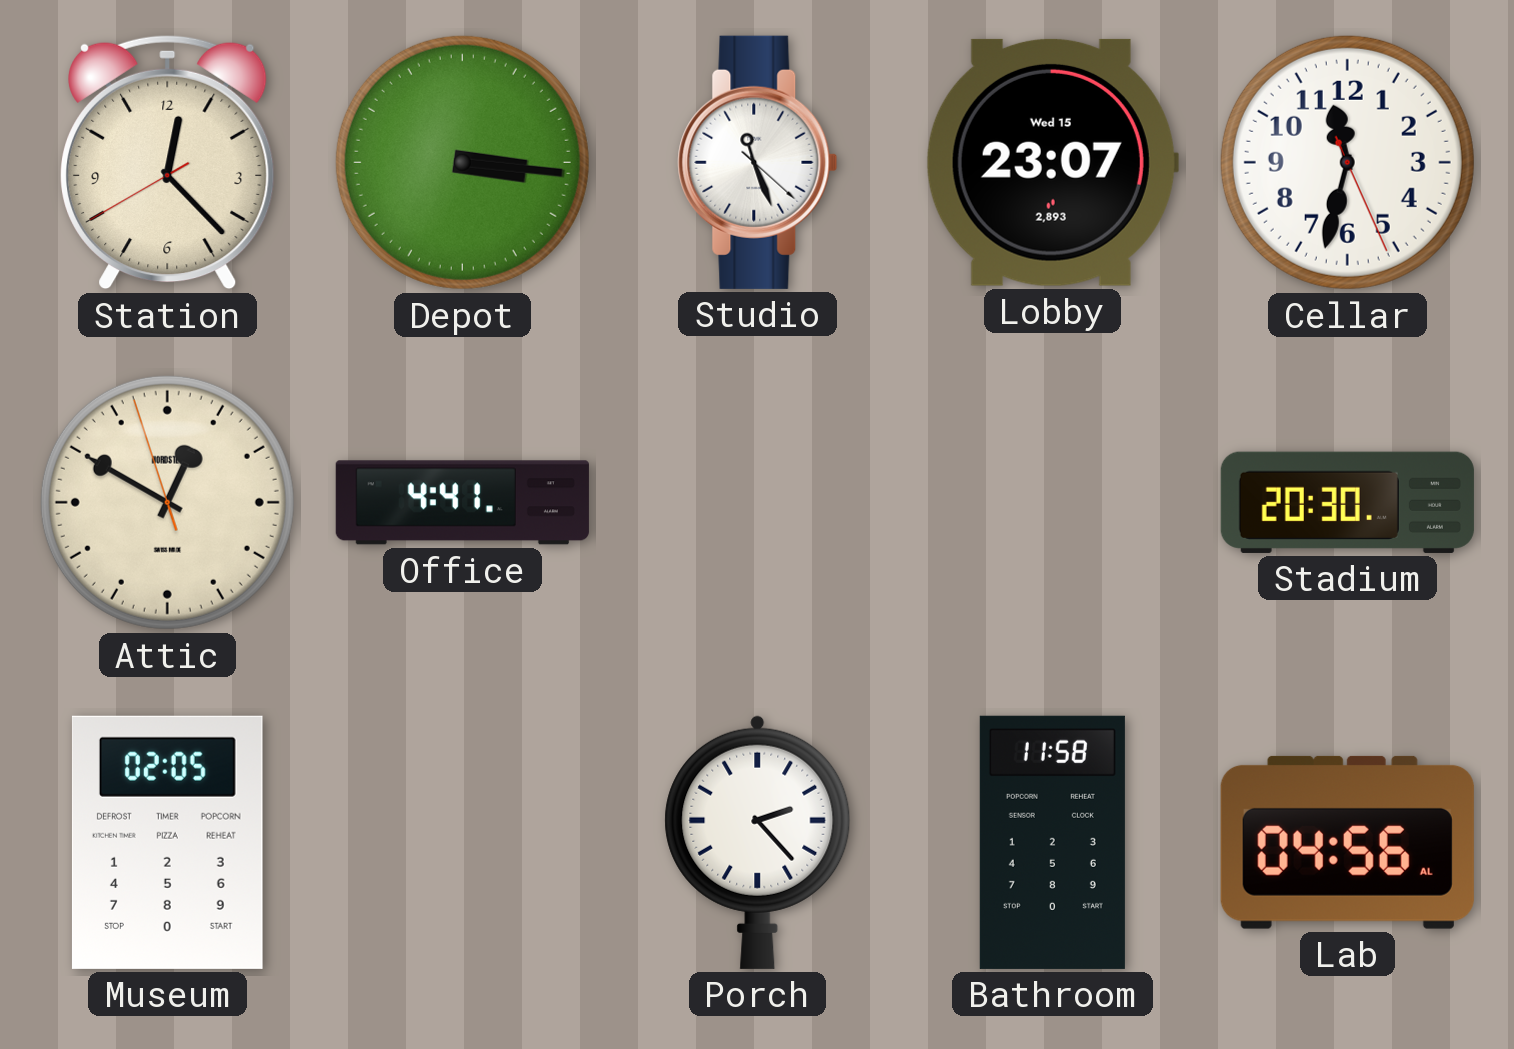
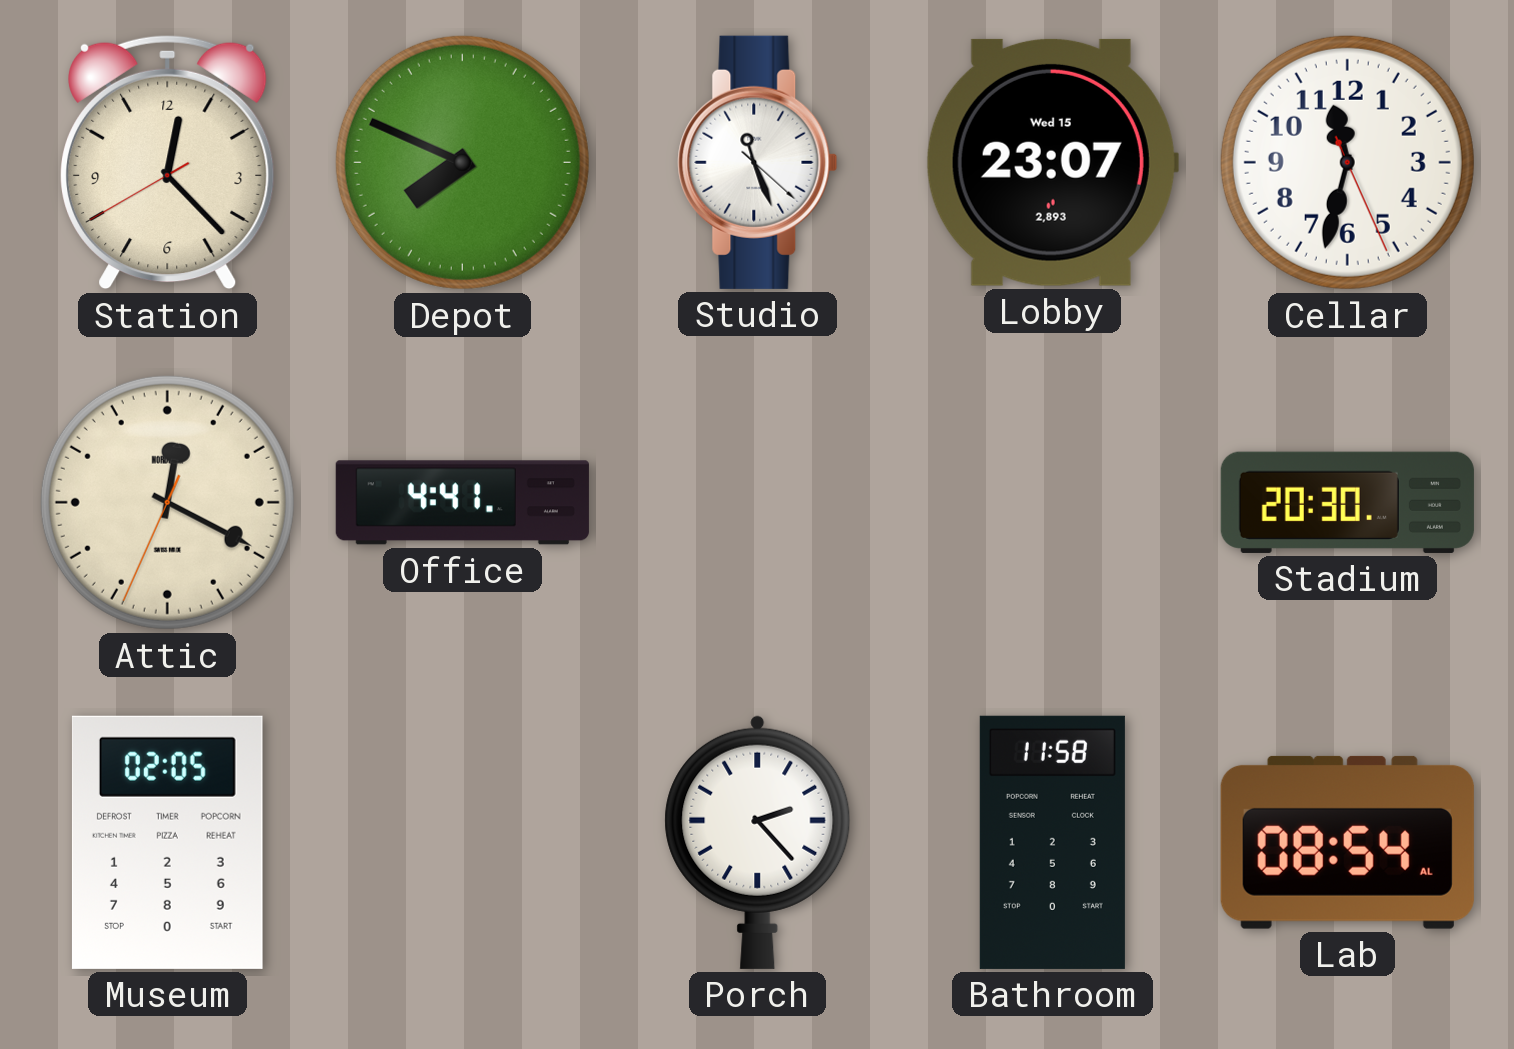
Depot: 3:16 -> 7:49
Attic: 12:49 -> 12:19
Lab: 04:56 -> 08:54
